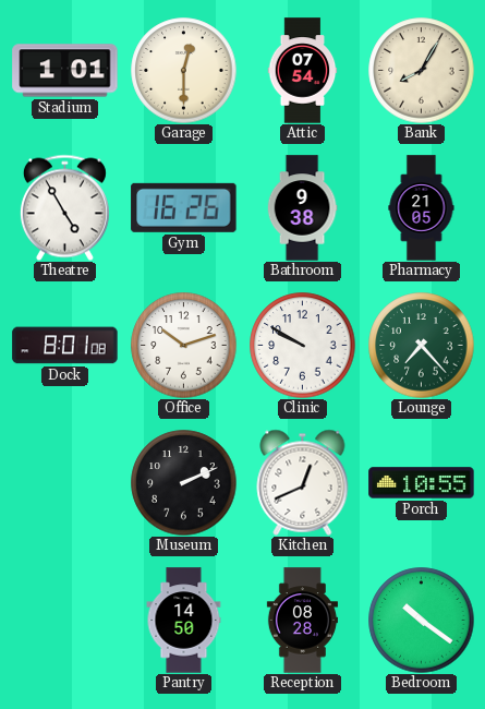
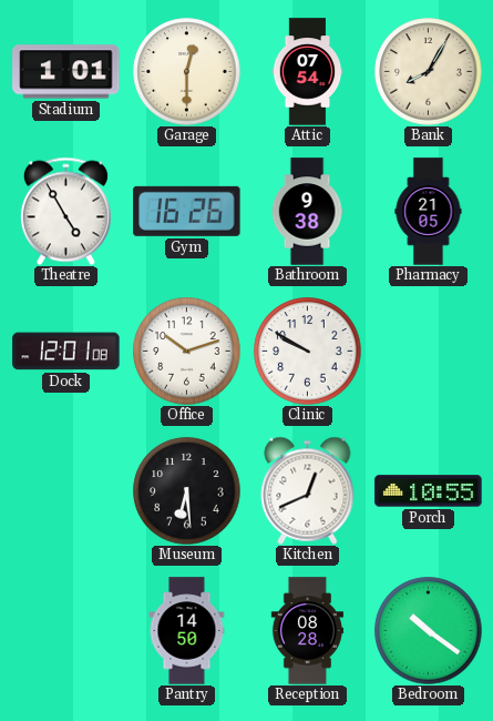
Dock: 8:01 -> 12:01
Lounge: 7:23 -> none
Museum: 2:11 -> 6:29
